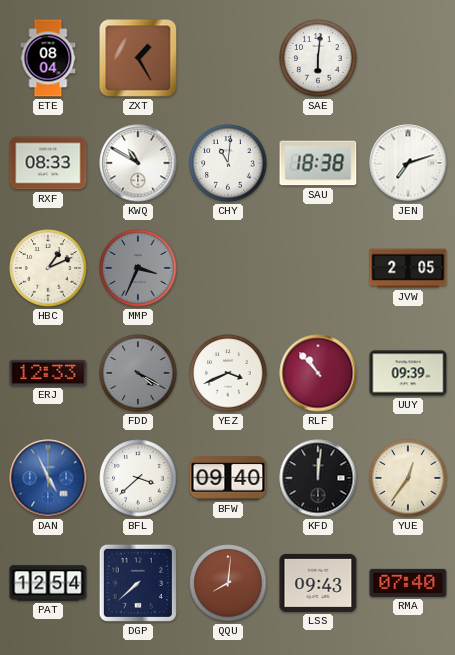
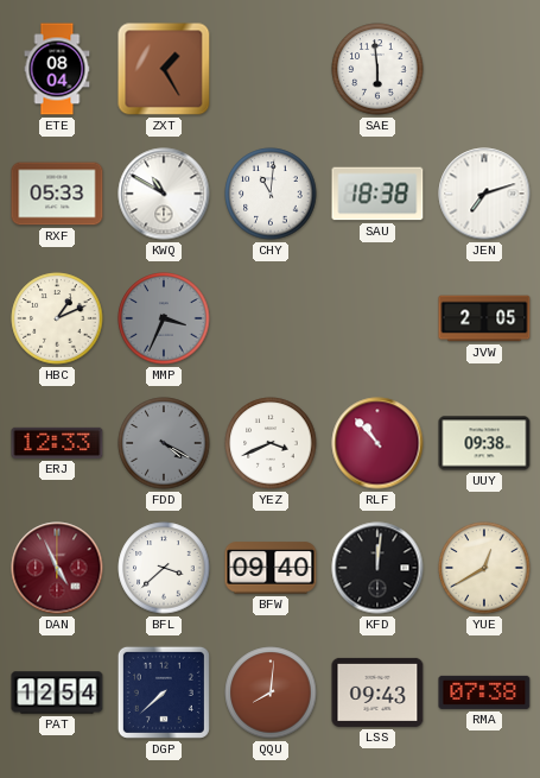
SAE: 6:01 -> 5:59
RXF: 08:33 -> 05:33
UUY: 09:39 -> 09:38
DAN dial: blue -> burgundy
YUE: 12:36 -> 12:40
RMA: 07:40 -> 07:38
